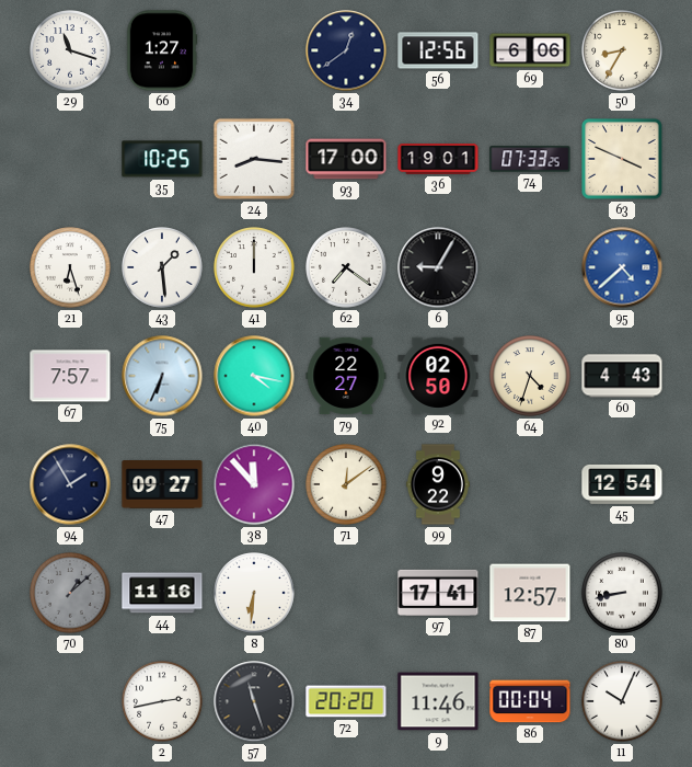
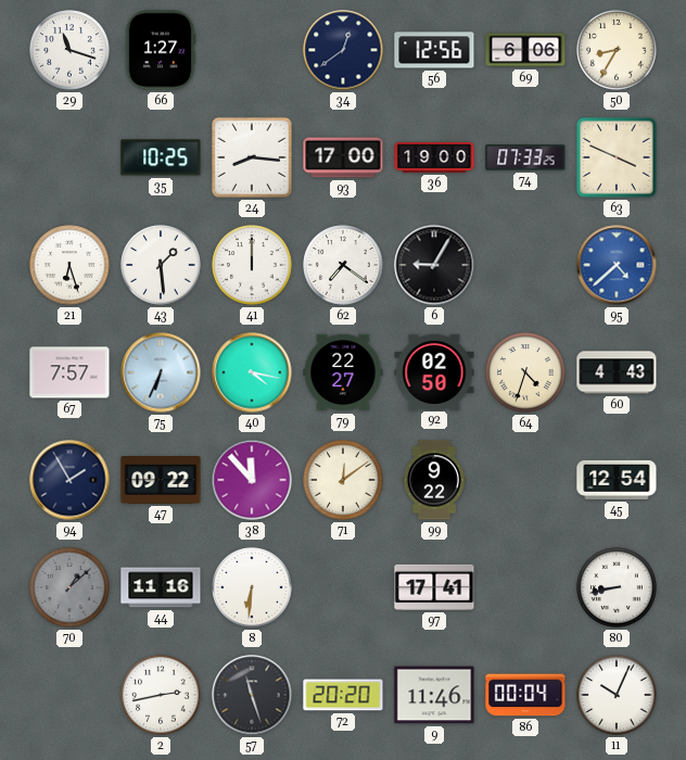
36: 19:01 -> 19:00
47: 09:27 -> 09:22
87: 12:57 -> none
